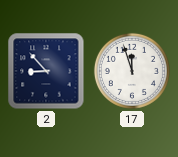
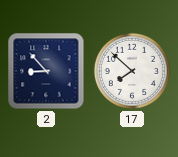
17: 11:57 -> 7:52
